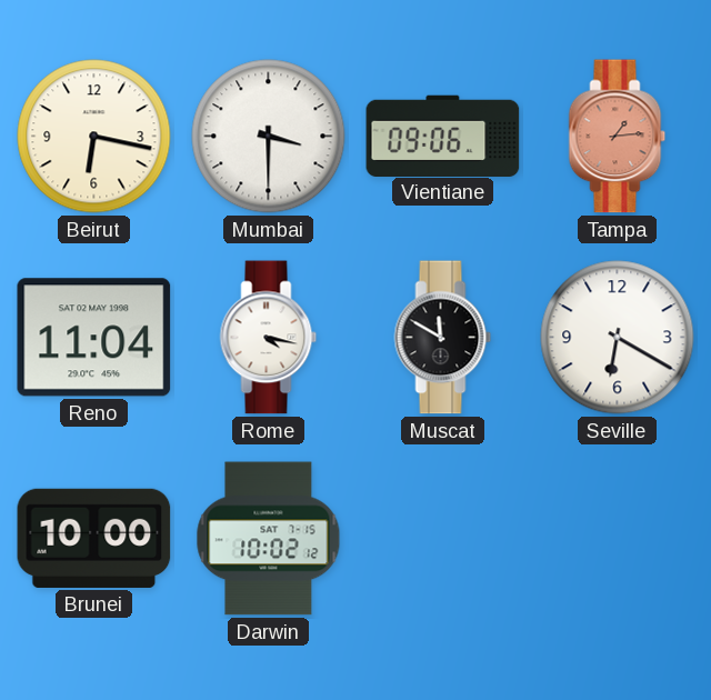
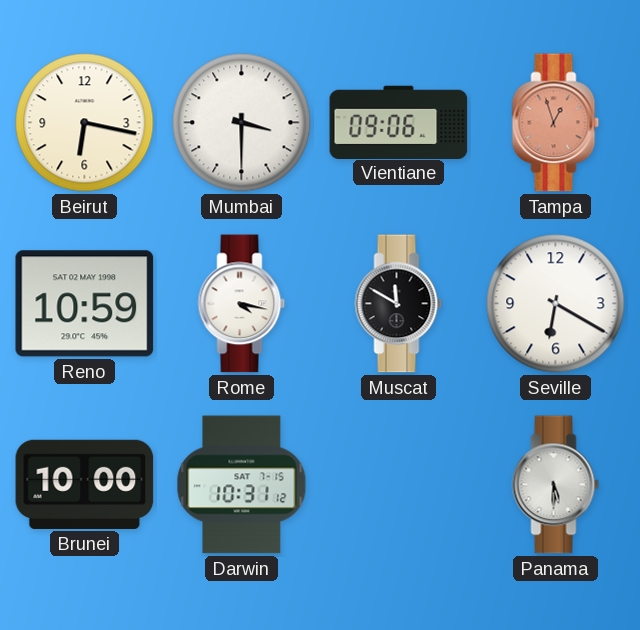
Tampa: 1:14 -> 12:57
Reno: 11:04 -> 10:59
Darwin: 10:02 -> 10:31
Panama: none -> 5:30
